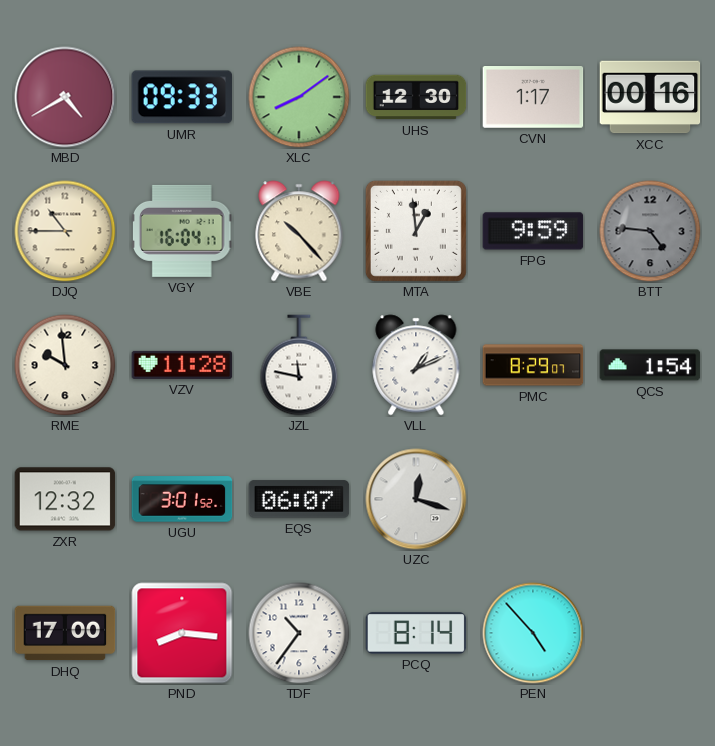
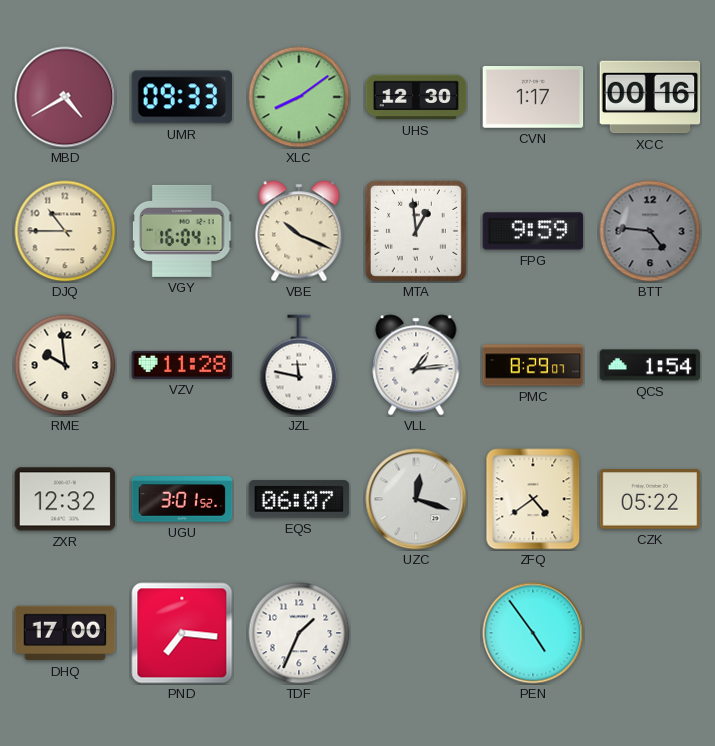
VBE: 10:23 -> 10:19
VLL: 1:11 -> 1:14
ZFQ: none -> 4:39
CZK: none -> 05:22
PND: 8:16 -> 7:16
TDF: 10:36 -> 1:34
PCQ: 8:14 -> none
PEN: 4:53 -> 4:54
